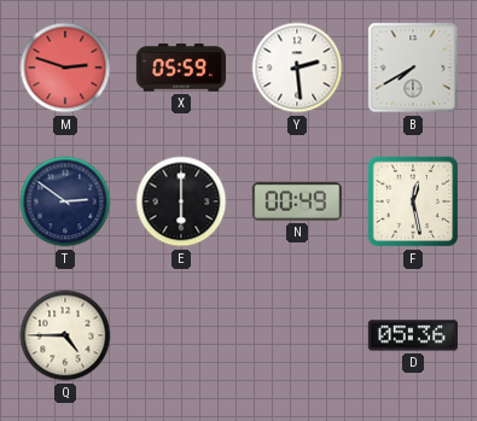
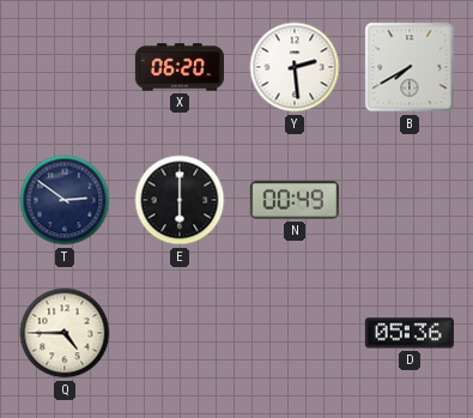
M: 2:48 -> none
X: 05:59 -> 06:20
F: 12:28 -> none
